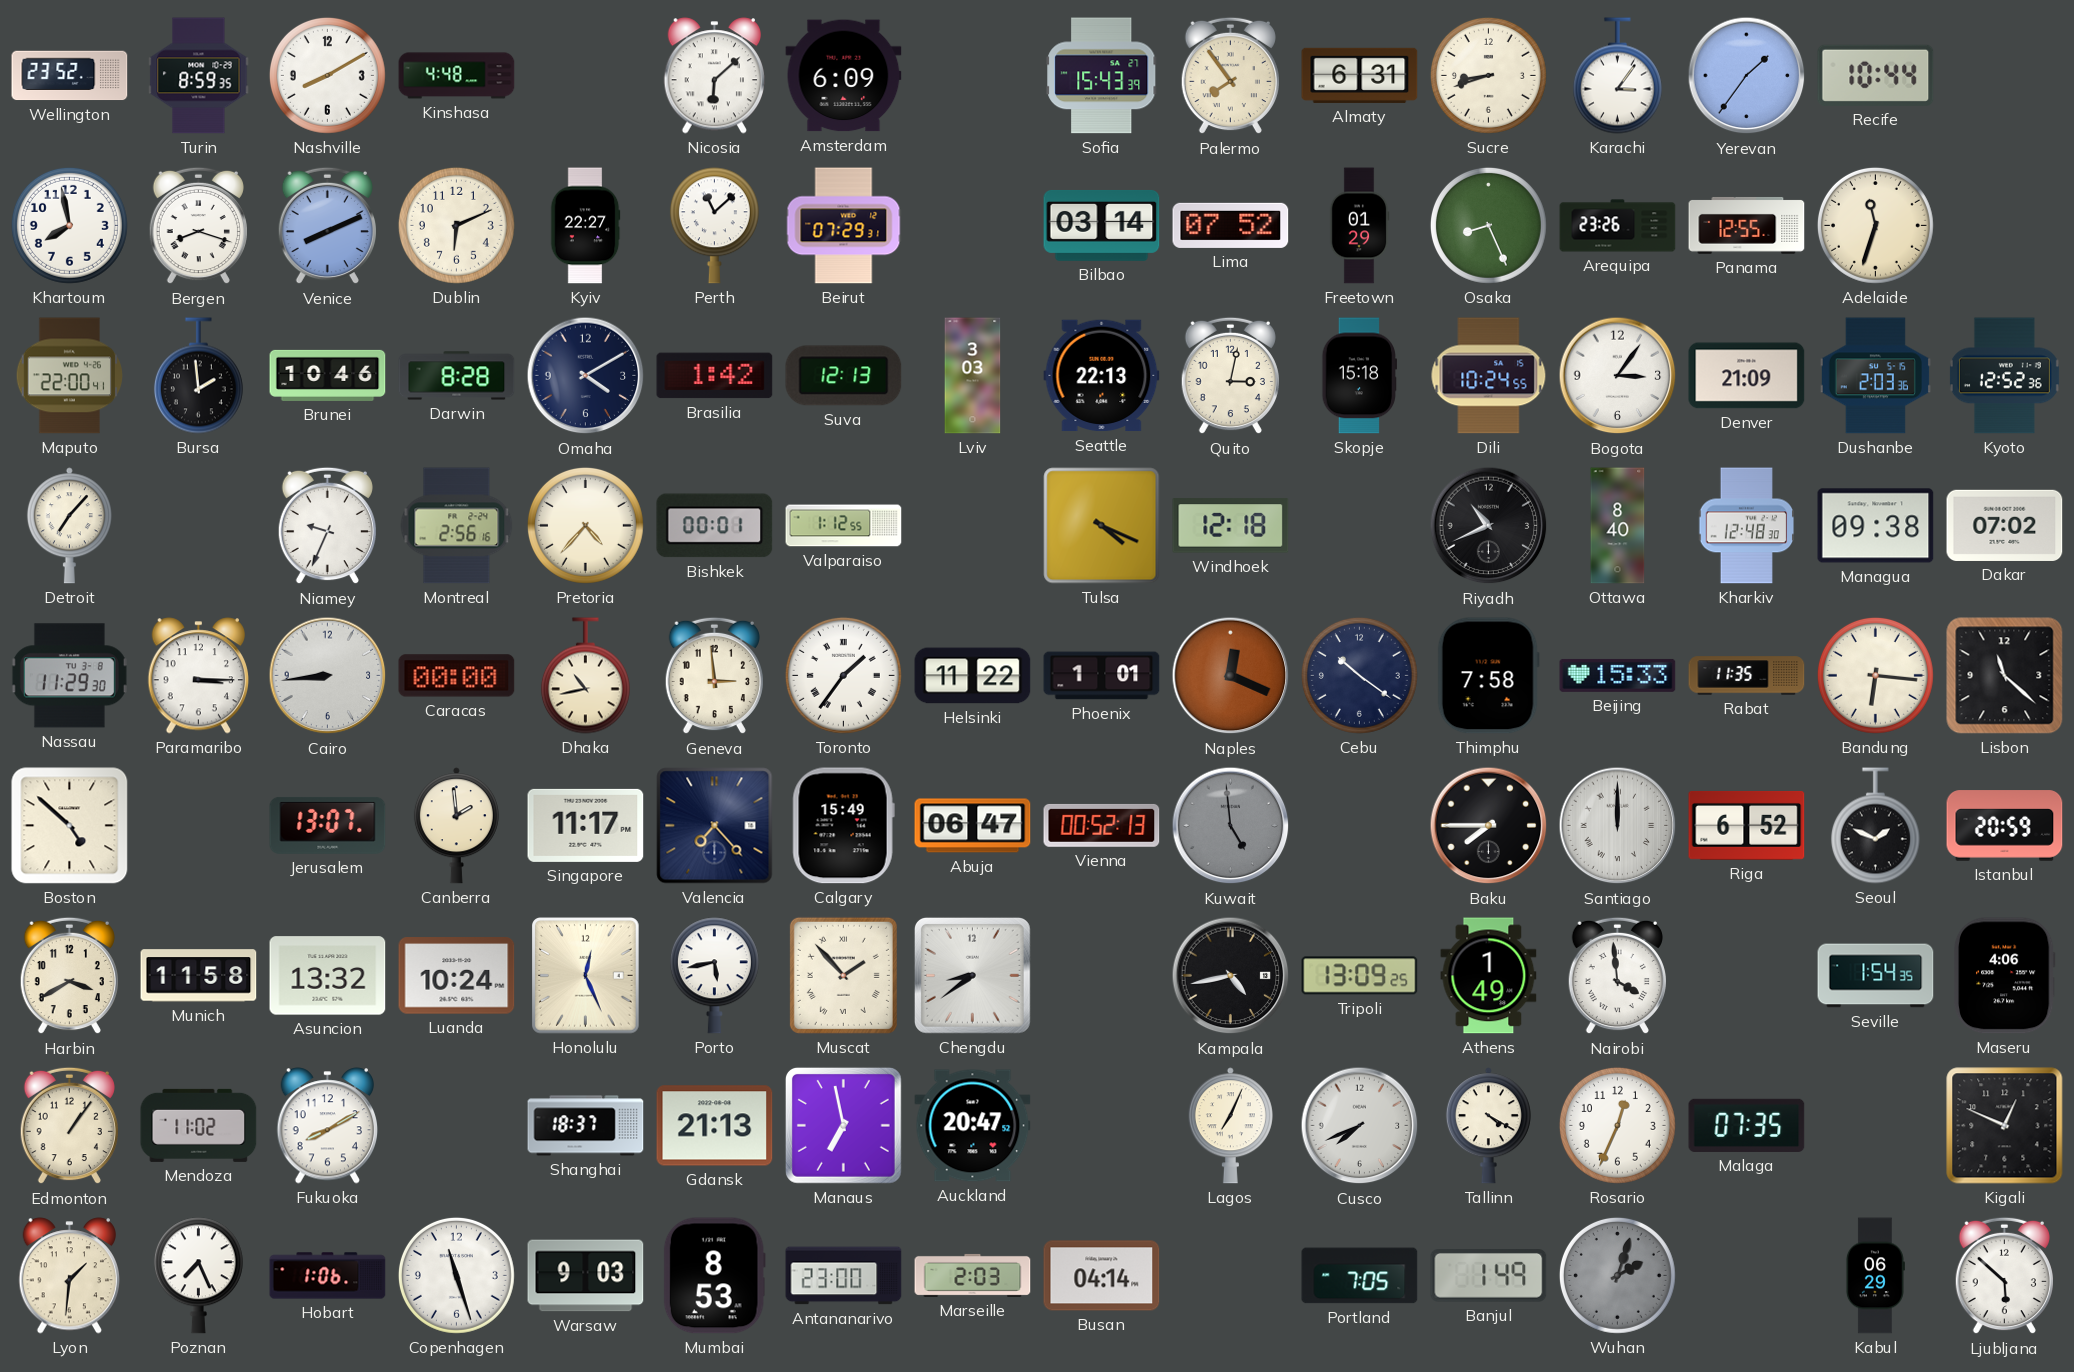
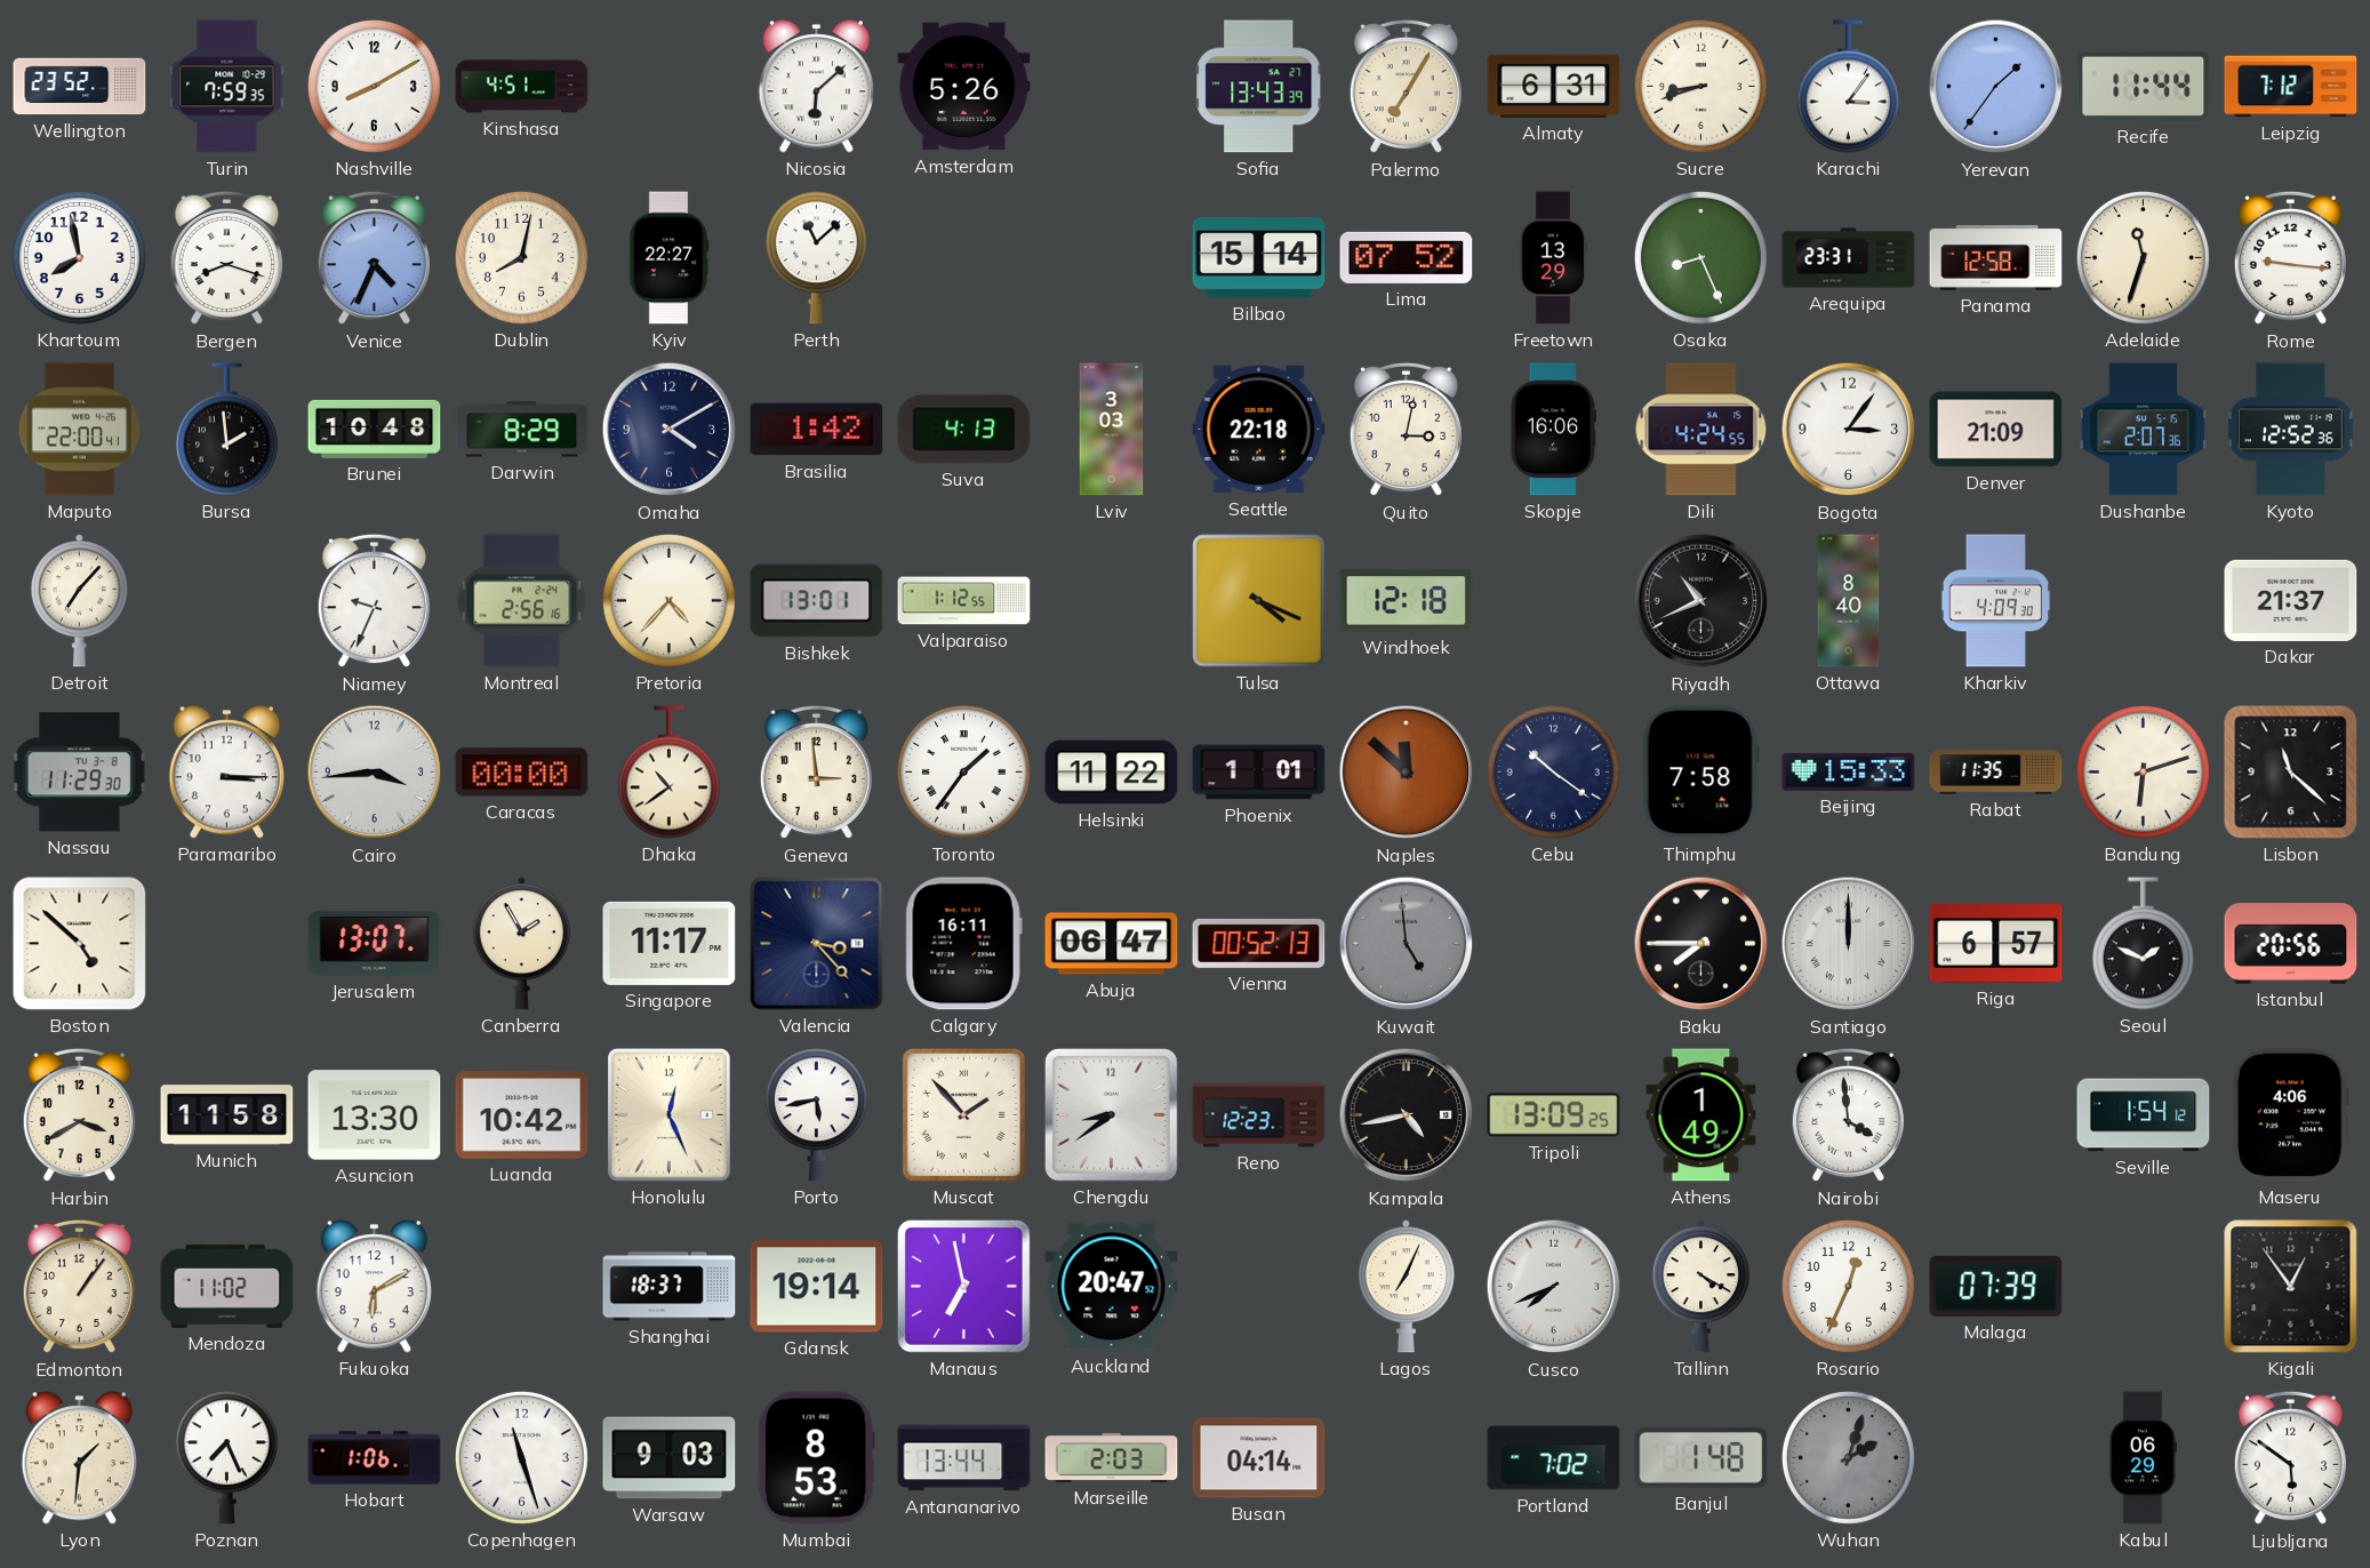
Turin: 8:59 -> 7:59
Kinshasa: 4:48 -> 4:51
Amsterdam: 6:09 -> 5:26
Sofia: 15:43 -> 13:43
Palermo: 7:54 -> 7:05
Recife: 10:44 -> 11:44
Leipzig: none -> 7:12
Venice: 8:11 -> 4:34
Dublin: 6:11 -> 8:02
Beirut: 07:29 -> none
Bilbao: 03:14 -> 15:14
Freetown: 01:29 -> 13:29
Arequipa: 23:26 -> 23:31
Panama: 12:55 -> 12:58
Rome: none -> 9:16
Brunei: 10:46 -> 10:48
Darwin: 8:28 -> 8:29
Suva: 12:13 -> 4:13
Seattle: 22:13 -> 22:18
Skopje: 15:18 -> 16:06
Dili: 10:24 -> 4:24
Dushanbe: 2:03 -> 2:07
Bishkek: 00:01 -> 13:01
Kharkiv: 12:48 -> 4:09
Managua: 09:38 -> none
Dakar: 07:02 -> 21:37
Cairo: 8:44 -> 3:44
Dhaka: 10:43 -> 10:39
Naples: 12:19 -> 11:52
Bandung: 6:16 -> 6:12
Canberra: 1:59 -> 1:55
Valencia: 7:23 -> 3:23
Calgary: 15:49 -> 16:11
Riga: 6:52 -> 6:57
Istanbul: 20:59 -> 20:56
Asuncion: 13:32 -> 13:30
Luanda: 10:24 -> 10:42
Reno: none -> 12:23
Seville: 1:54:35 -> 1:54:12
Fukuoka: 8:10 -> 6:10
Gdansk: 21:13 -> 19:14
Malaga: 07:35 -> 07:39
Kigali: 12:49 -> 12:54
Antananarivo: 23:00 -> 13:44
Portland: 7:05 -> 7:02
Banjul: 1:49 -> 1:48
Ljubljana: 5:52 -> 5:51
